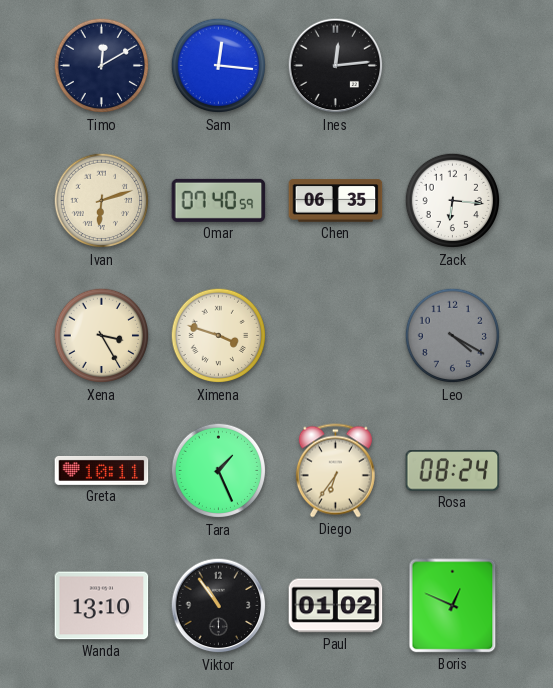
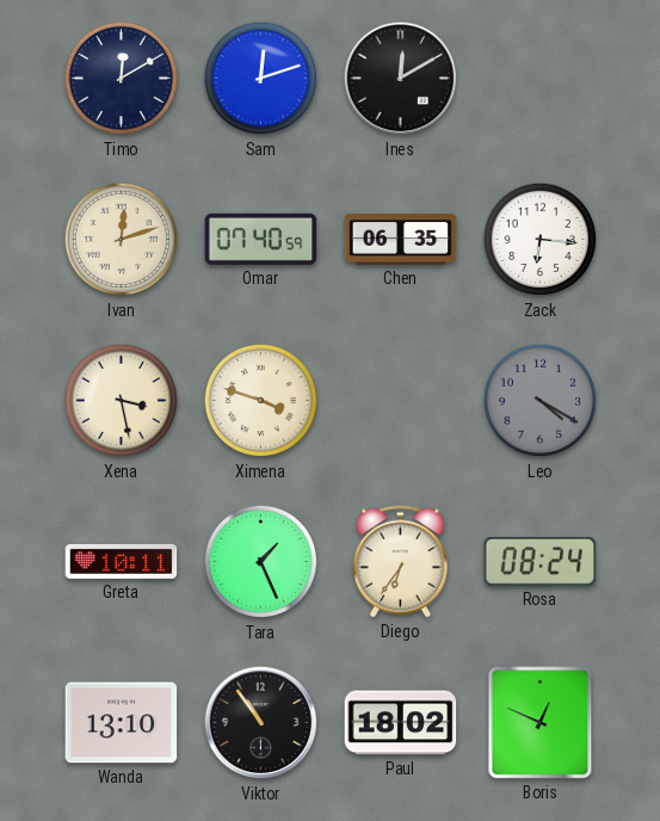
Sam: 12:16 -> 12:12
Ines: 12:14 -> 12:10
Ivan: 6:12 -> 12:12
Xena: 3:25 -> 3:28
Paul: 01:02 -> 18:02
